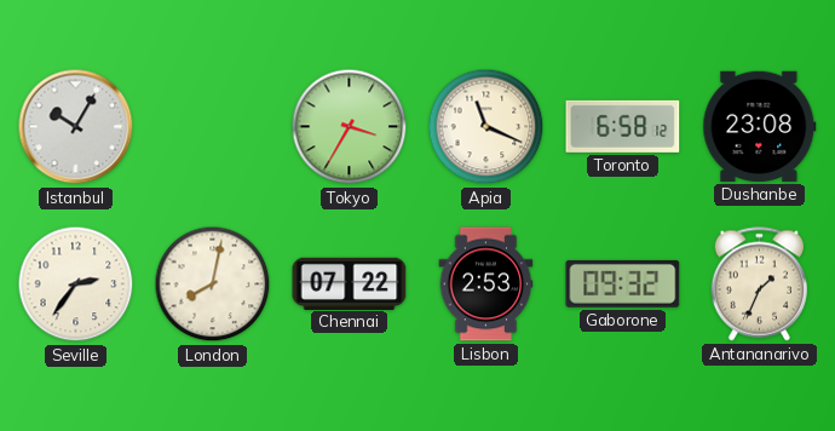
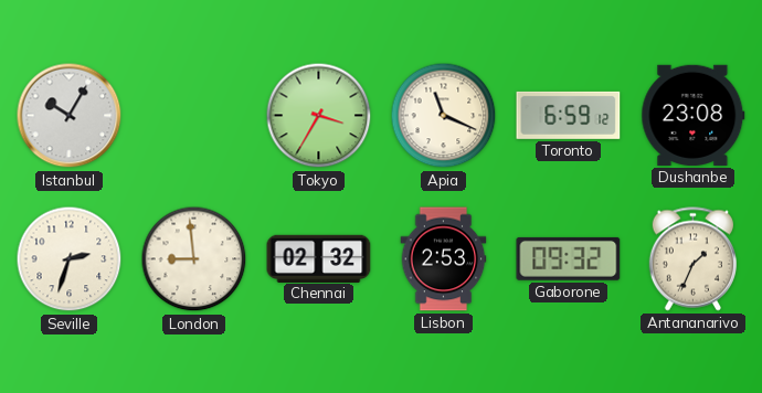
Toronto: 6:58 -> 6:59
Seville: 2:36 -> 2:33
London: 8:02 -> 8:59
Chennai: 07:22 -> 02:32
